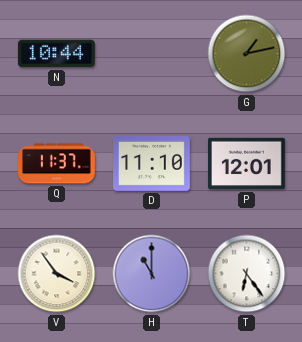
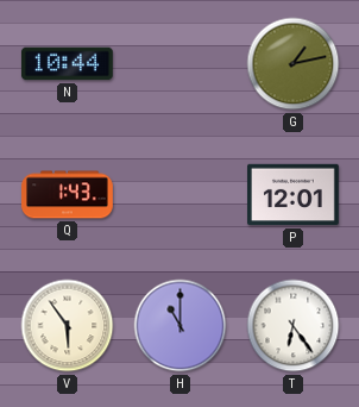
Q: 11:37 -> 1:43
D: 11:10 -> none
V: 3:54 -> 5:54
